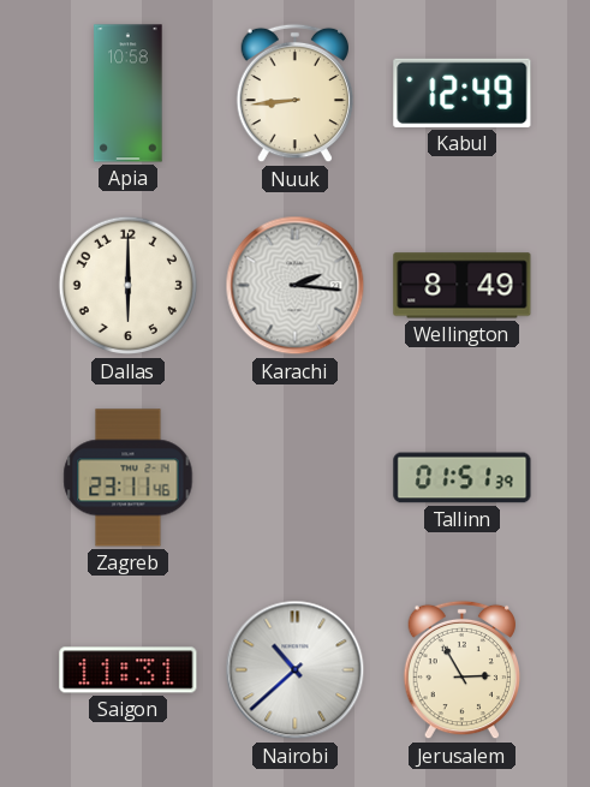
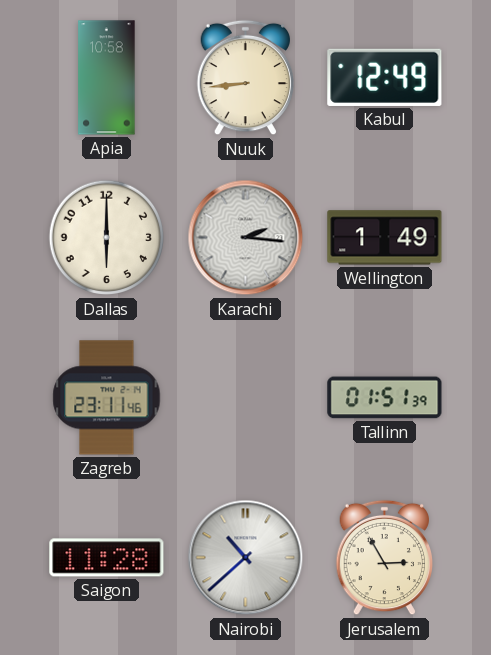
Wellington: 8:49 -> 1:49
Saigon: 11:31 -> 11:28
